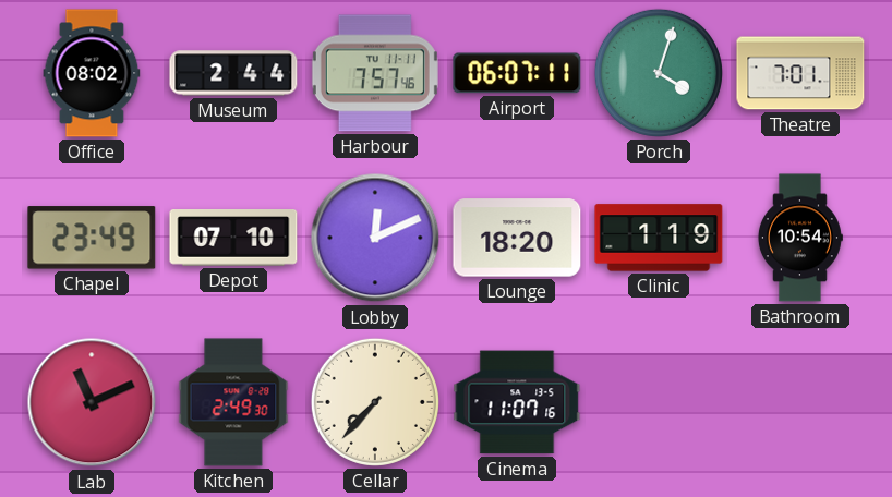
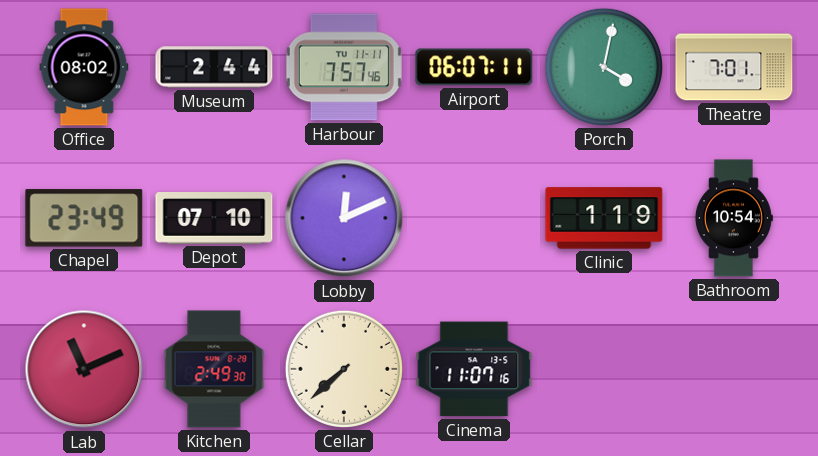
Porch: 4:03 -> 4:02
Lounge: 18:20 -> none
Cellar: 7:37 -> 7:38
